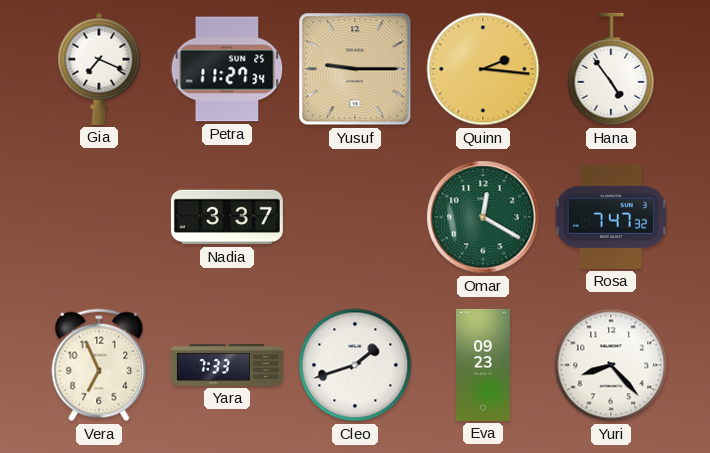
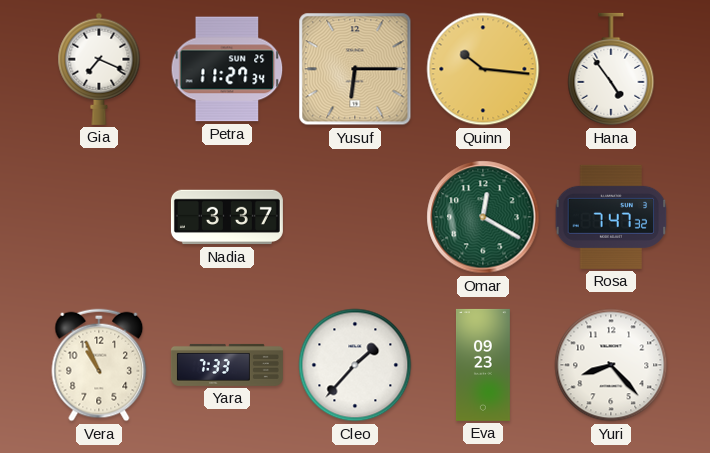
Yusuf: 9:15 -> 6:15
Quinn: 2:16 -> 10:16
Vera: 6:56 -> 10:56
Cleo: 1:42 -> 1:37
